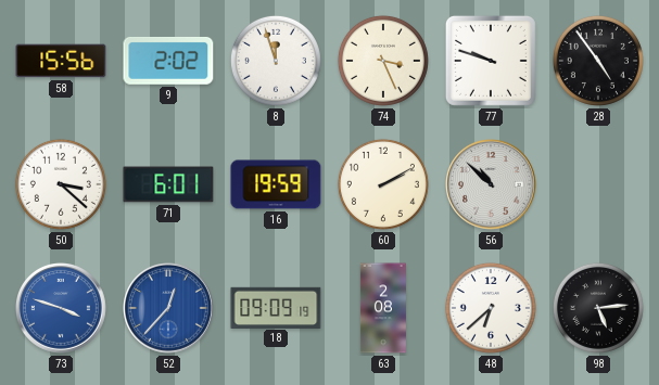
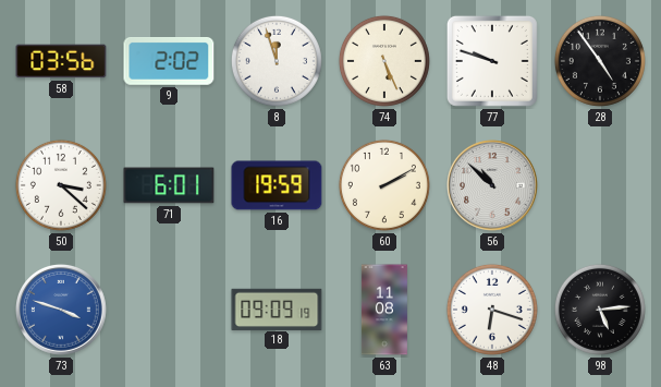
58: 15:56 -> 03:56
74: 3:26 -> 5:26
52: 12:37 -> none
63: 2:08 -> 11:08
48: 6:38 -> 6:18
